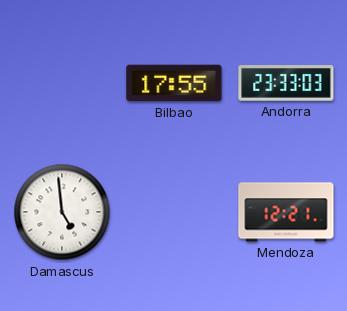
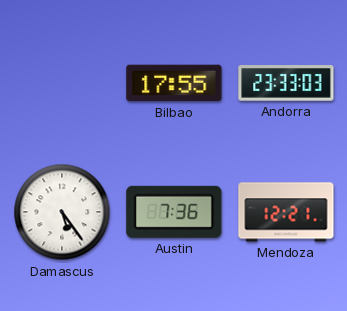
Damascus: 4:59 -> 5:24
Austin: none -> 7:36
